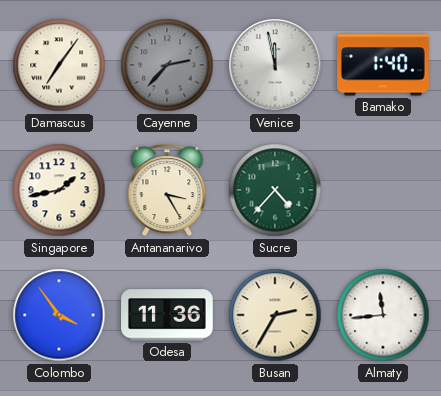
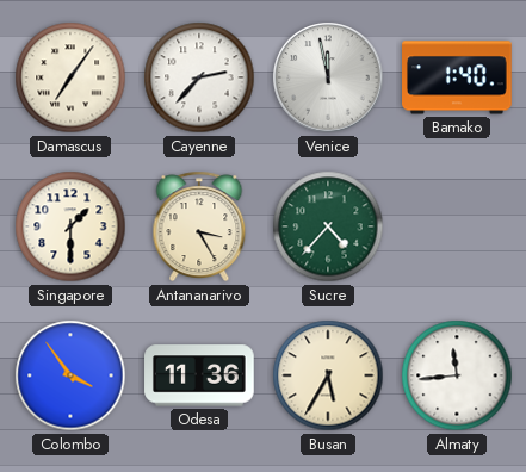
Cayenne dial: grey -> white
Singapore: 1:43 -> 1:30
Busan: 2:35 -> 5:35
